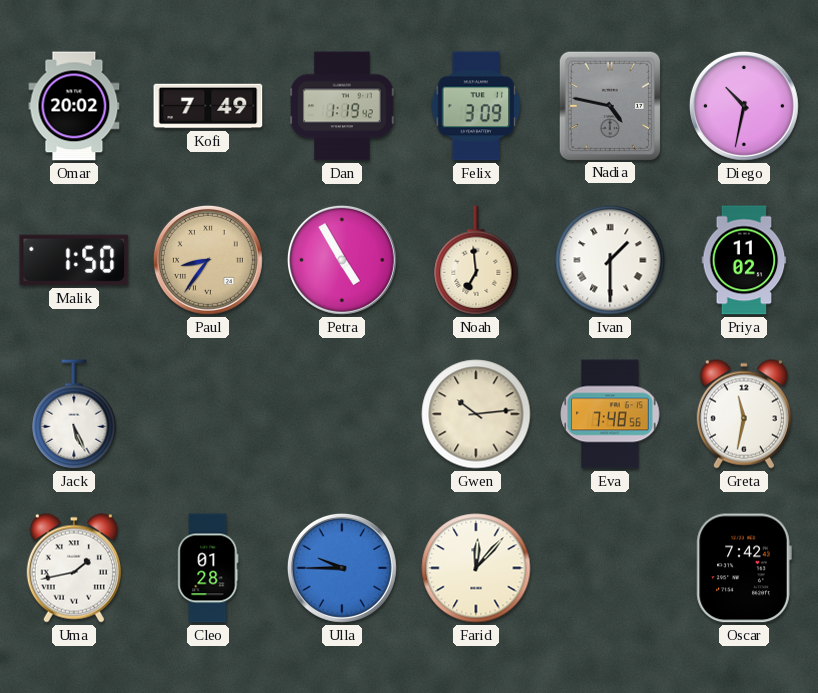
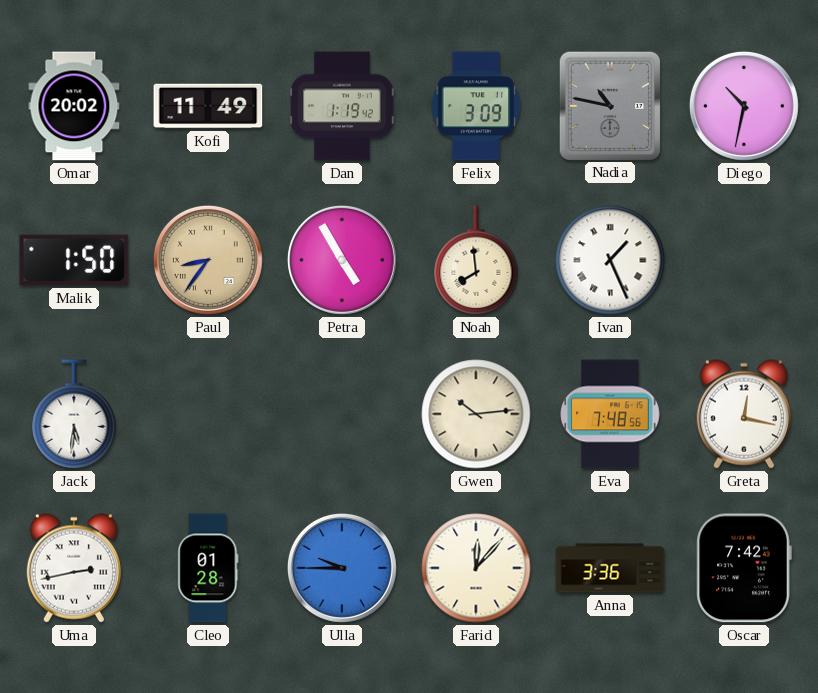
Kofi: 7:49 -> 11:49
Nadia: 4:47 -> 10:47
Noah: 6:59 -> 7:59
Ivan: 1:30 -> 1:26
Priya: 11:02 -> none
Jack: 5:26 -> 5:31
Greta: 11:32 -> 12:17
Uma: 1:43 -> 2:43
Anna: none -> 3:36
